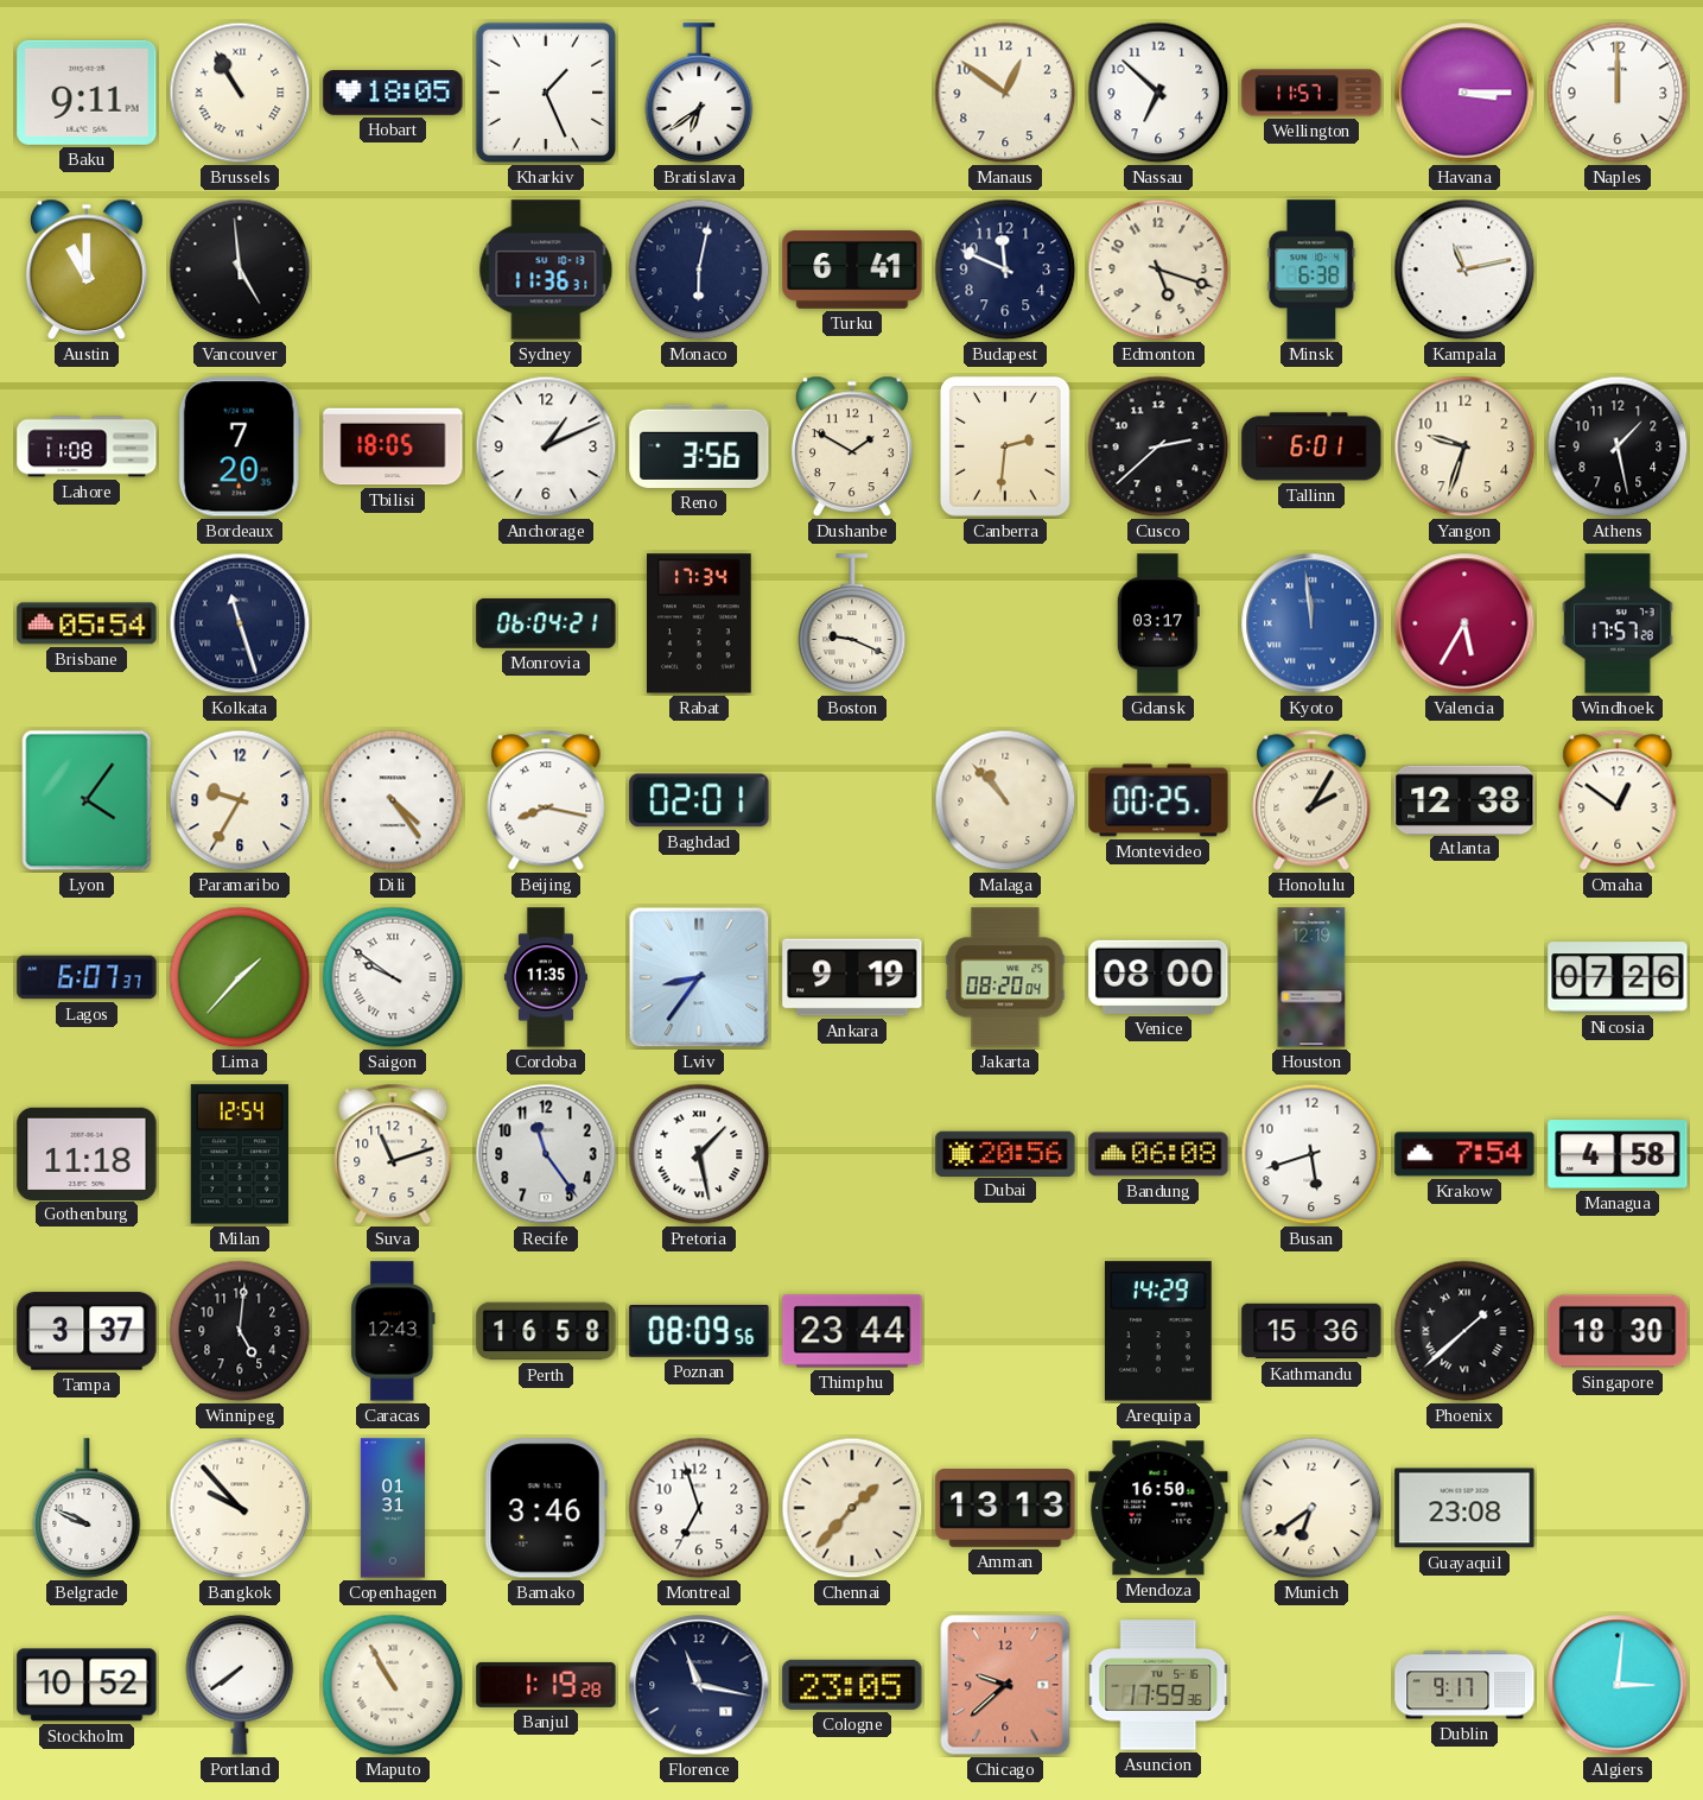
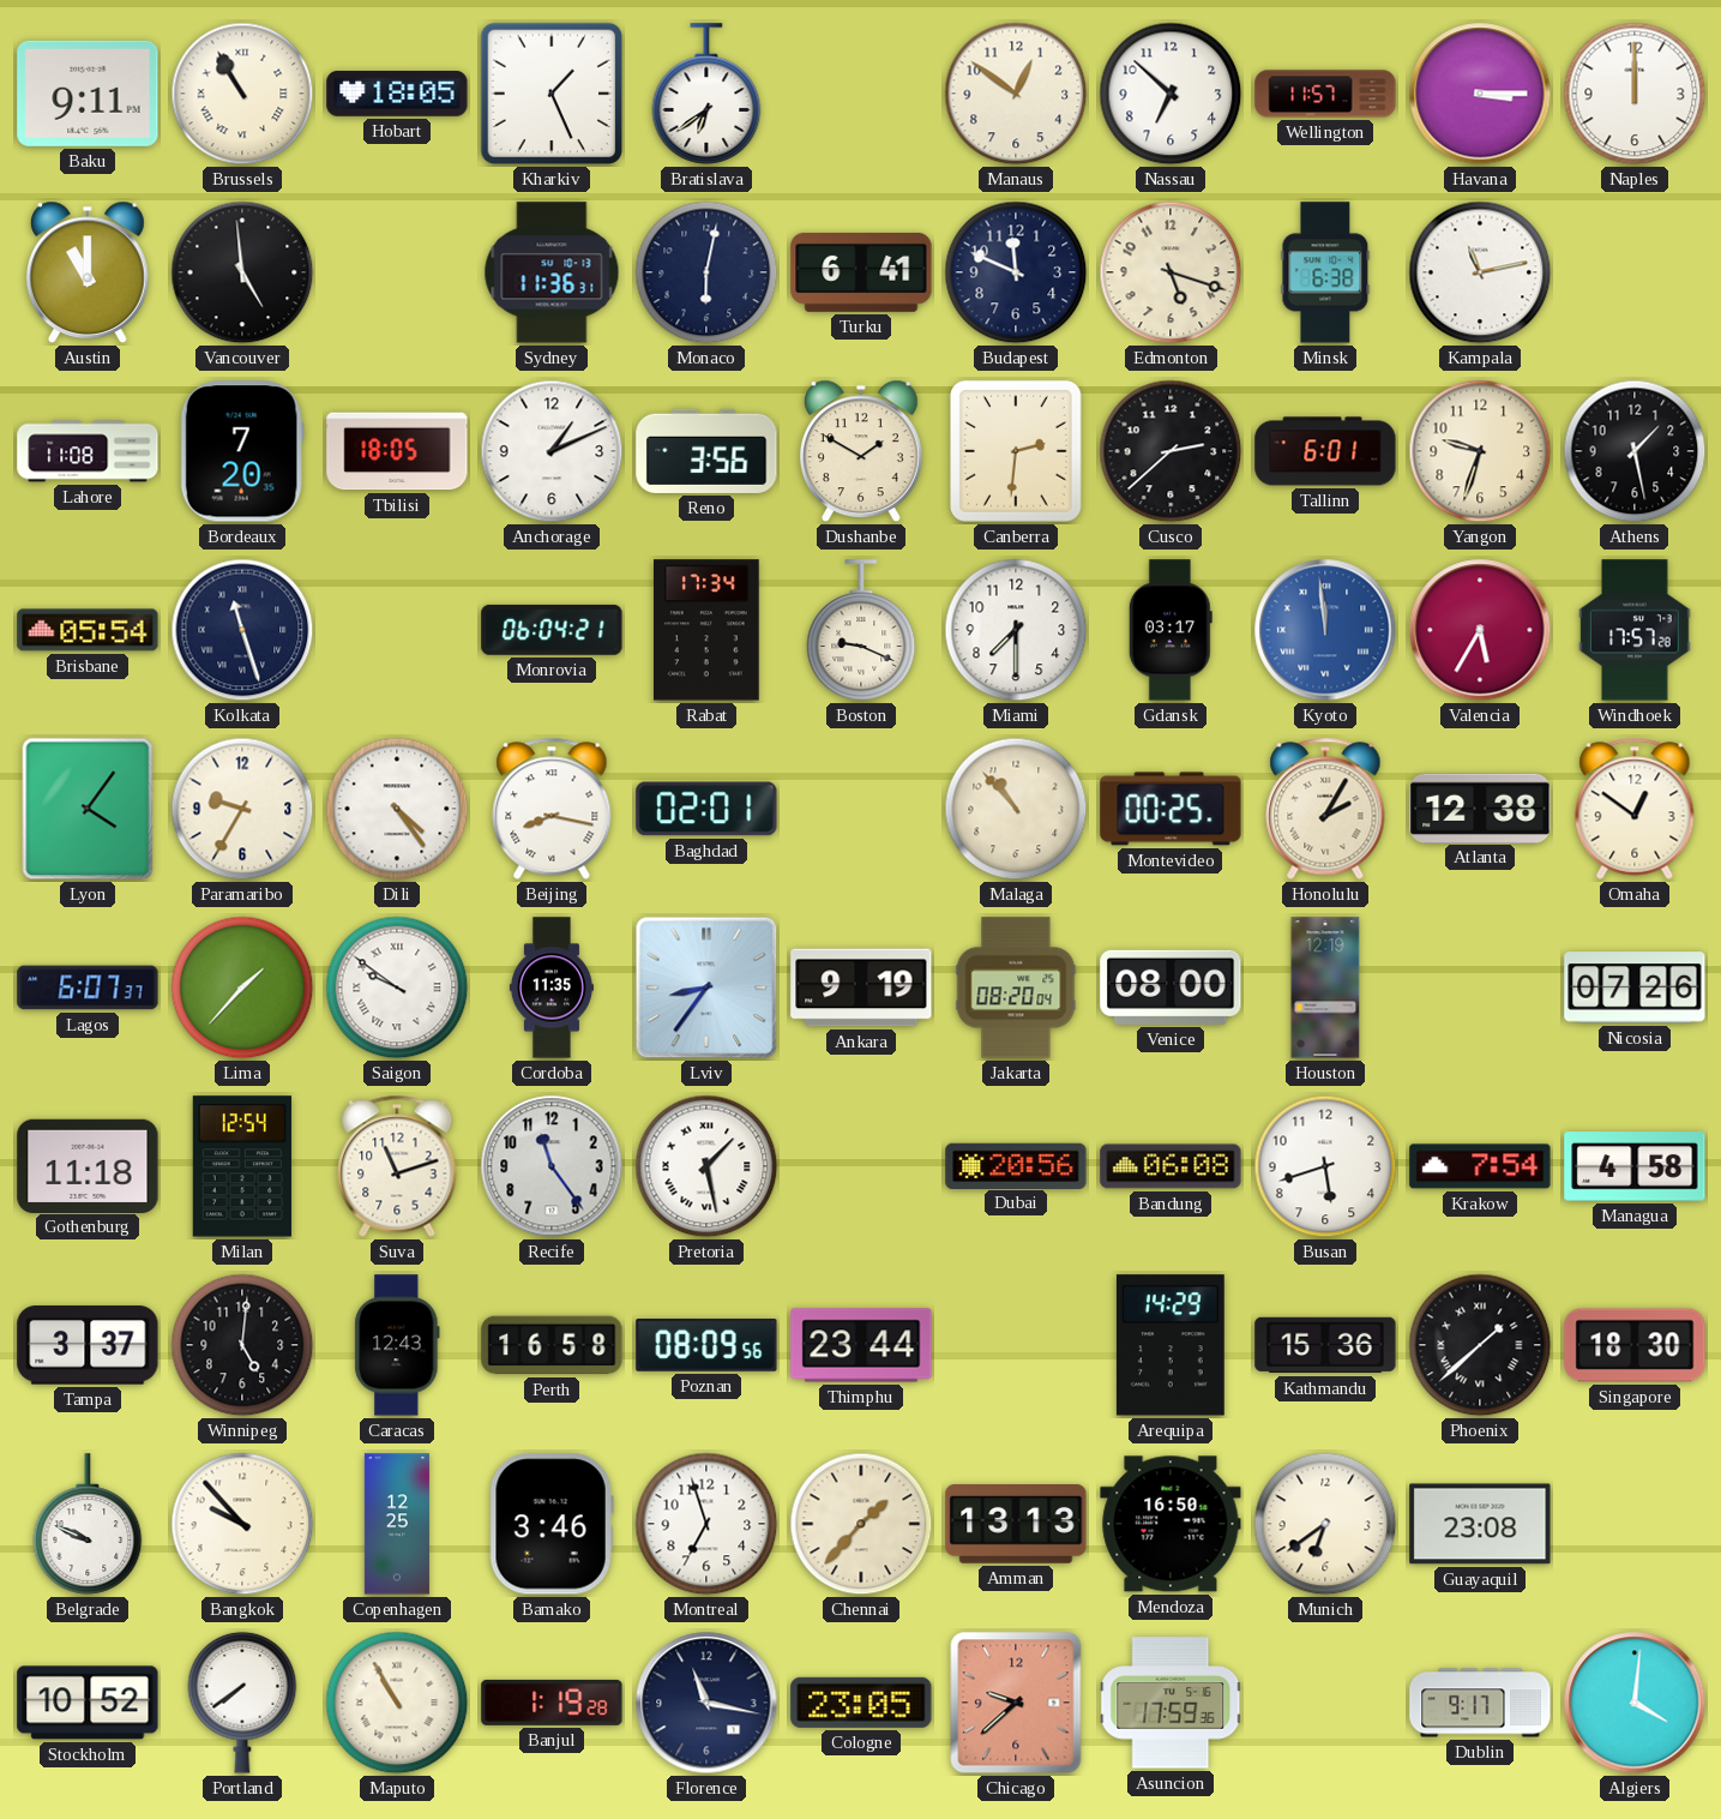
Miami: none -> 7:30
Copenhagen: 01:31 -> 12:25
Algiers: 3:01 -> 4:01
